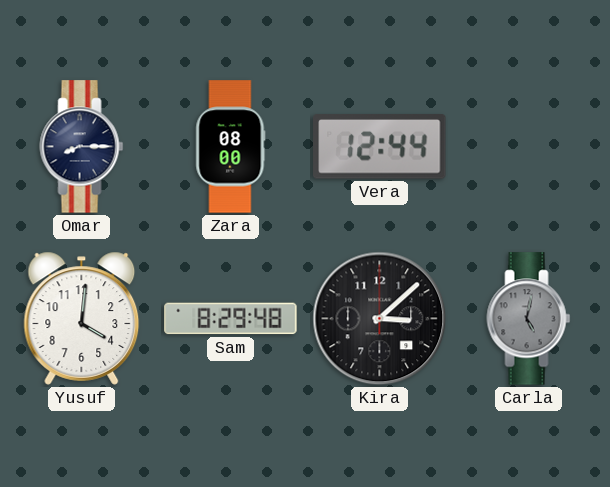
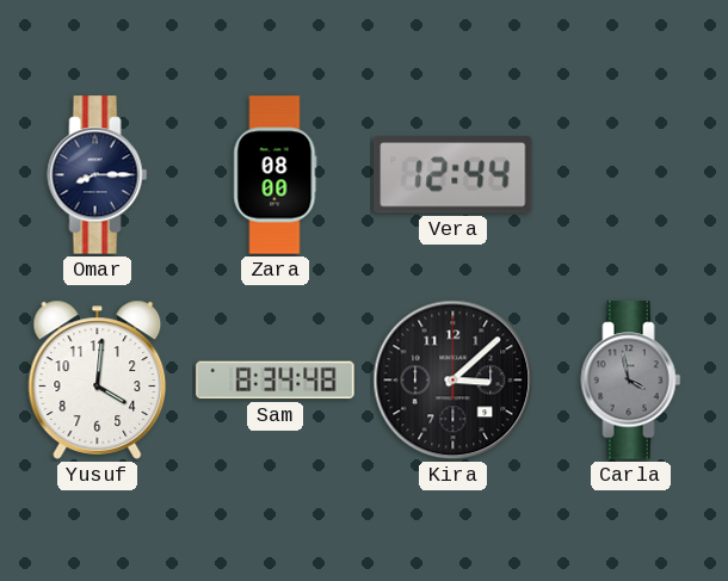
Sam: 8:29 -> 8:34
Carla: 5:02 -> 3:58
